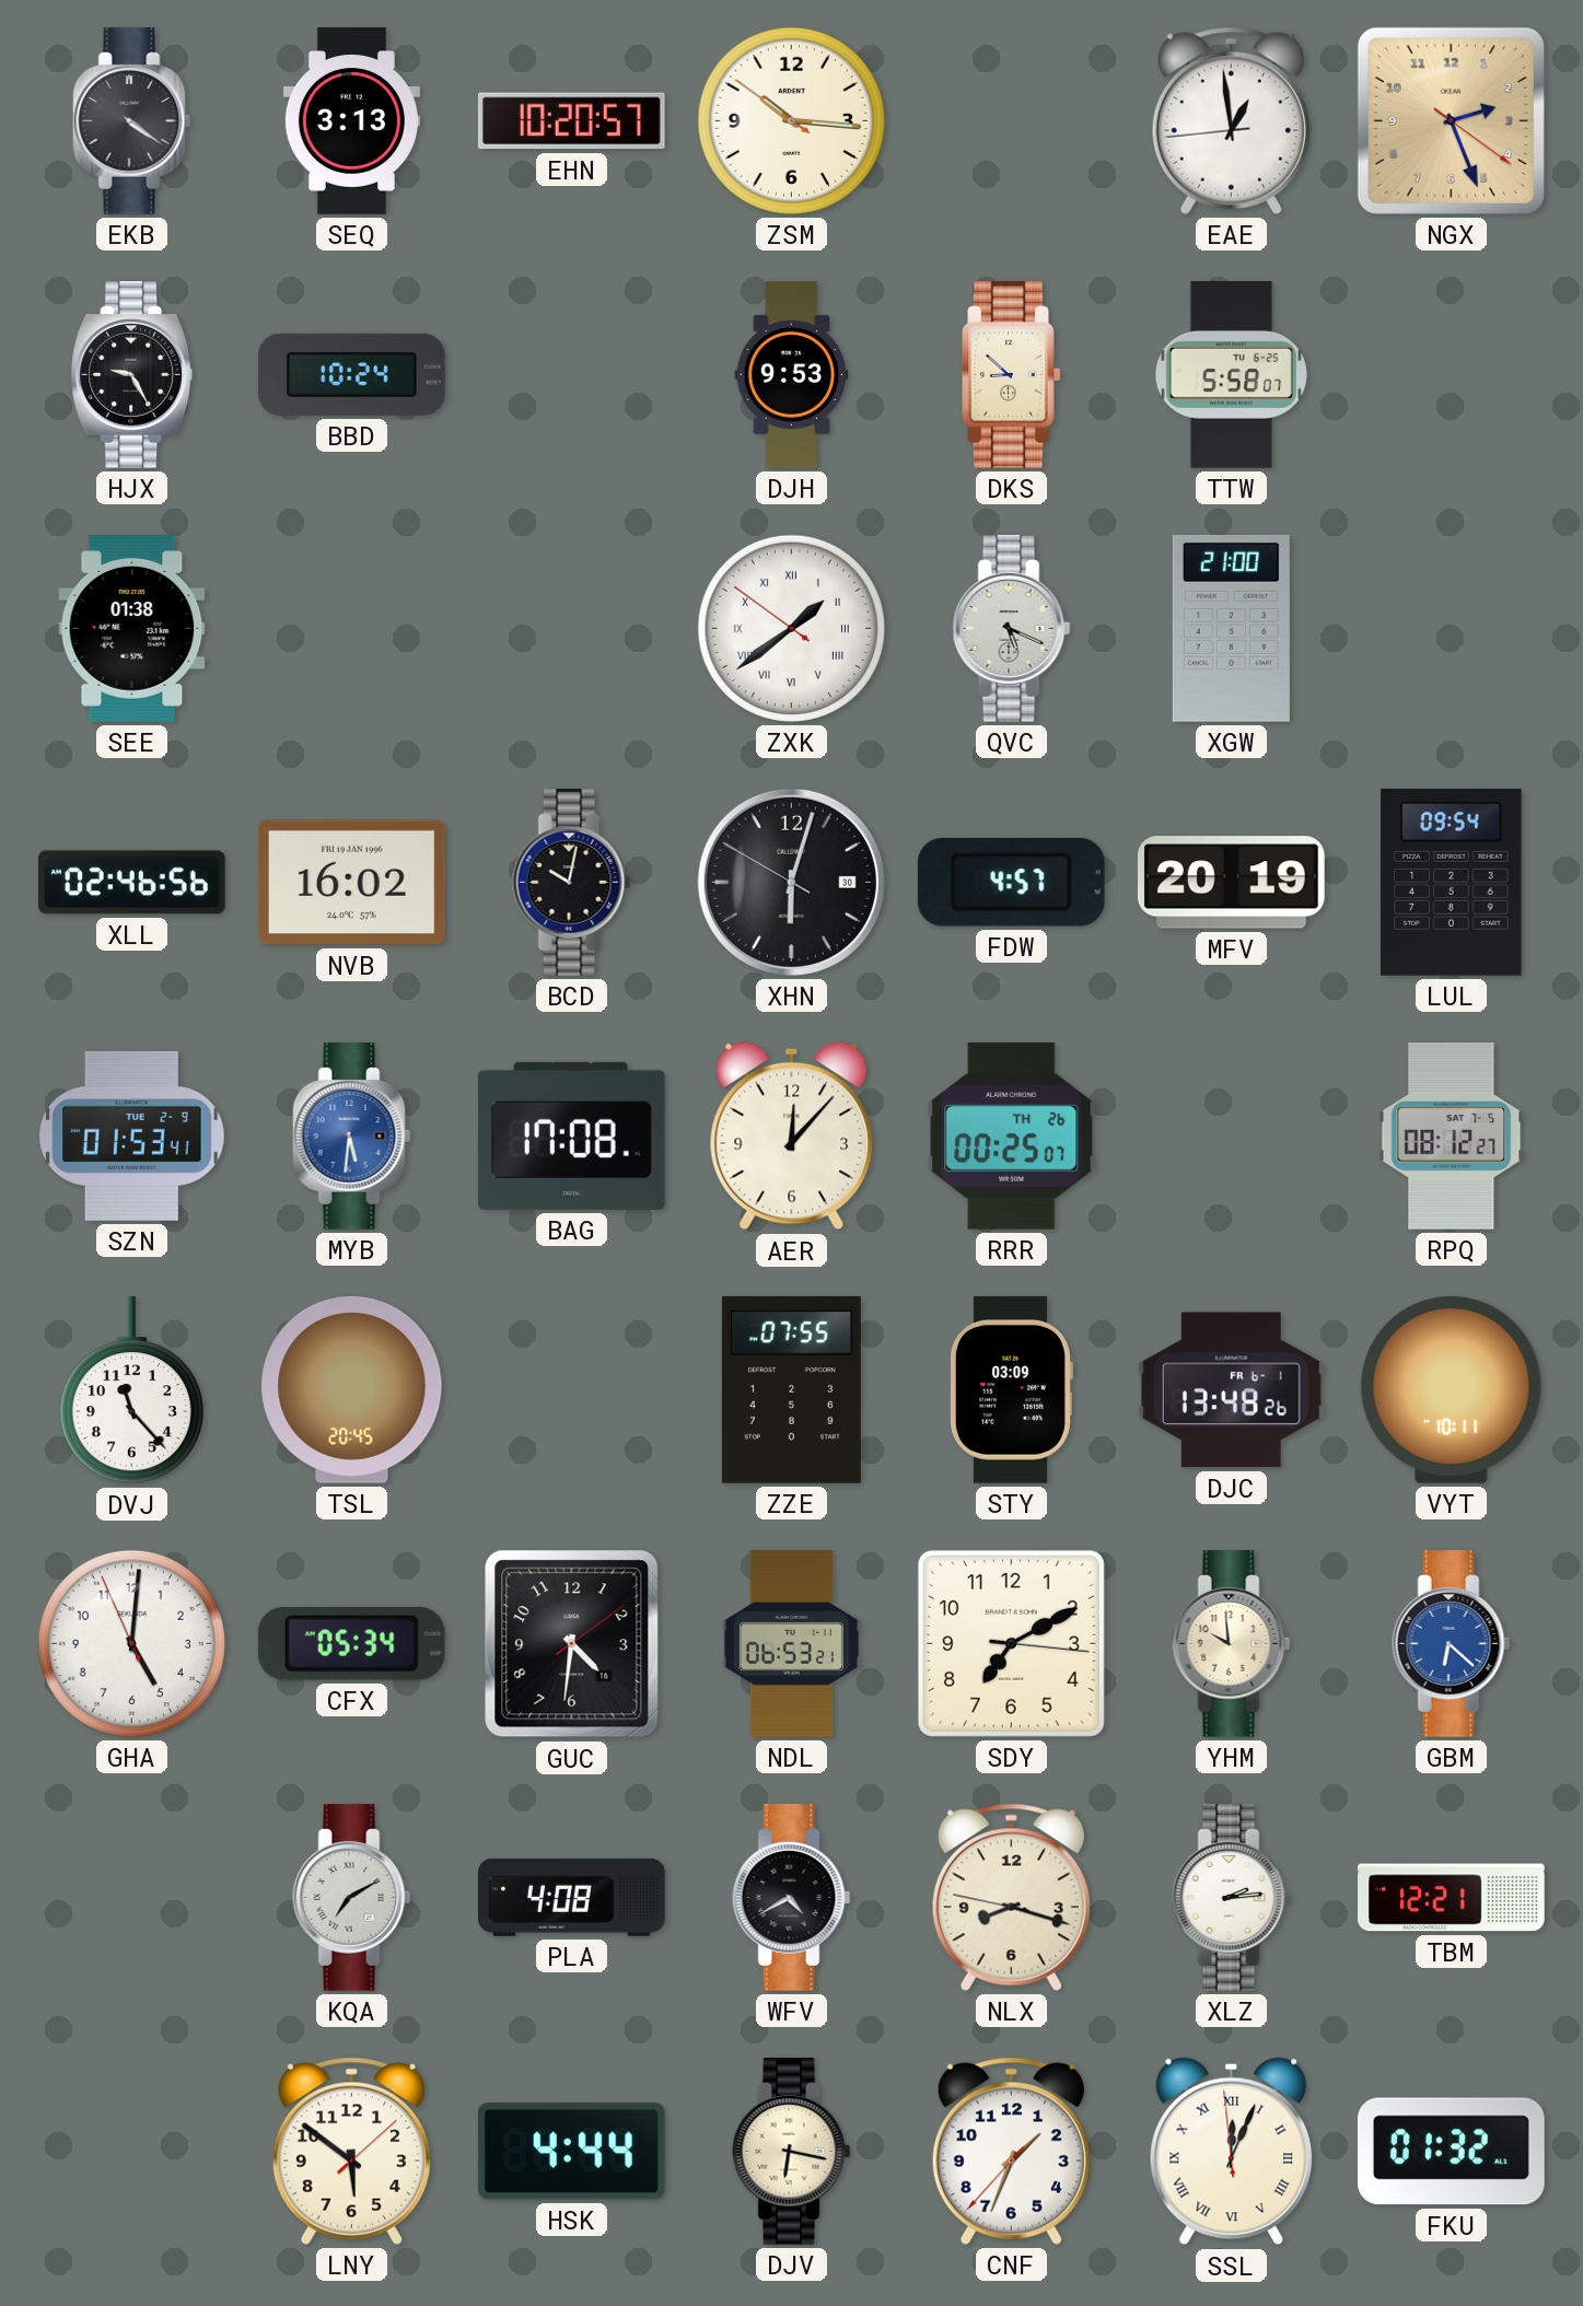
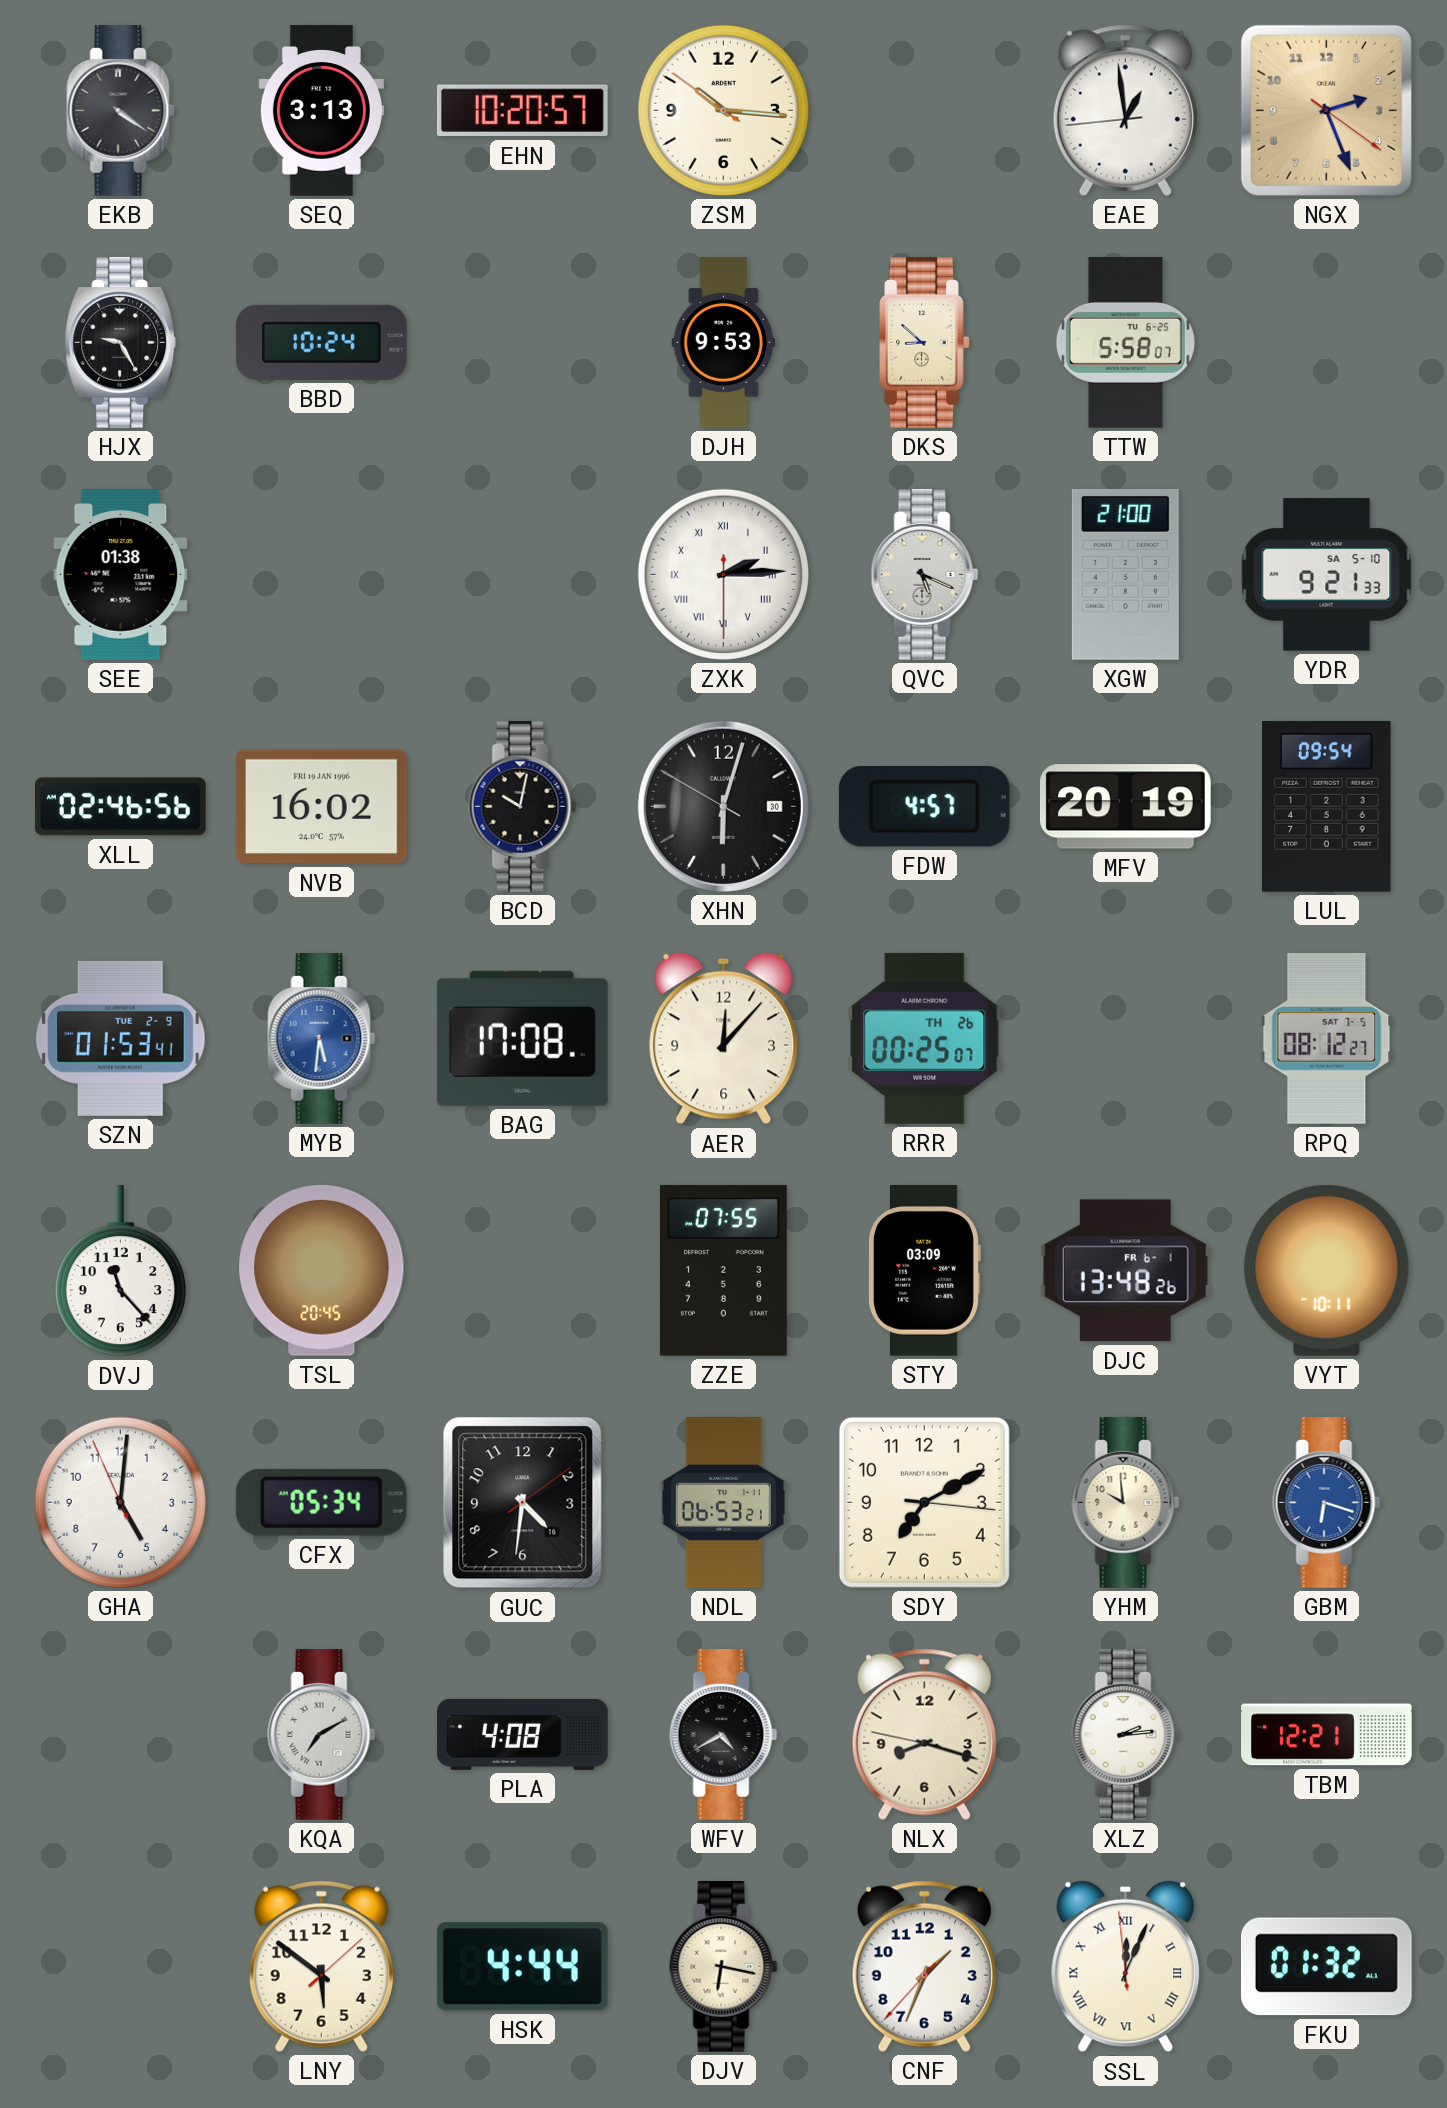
ZXK: 1:38 -> 2:14
YDR: none -> 9:21
GBM: 6:22 -> 6:18
